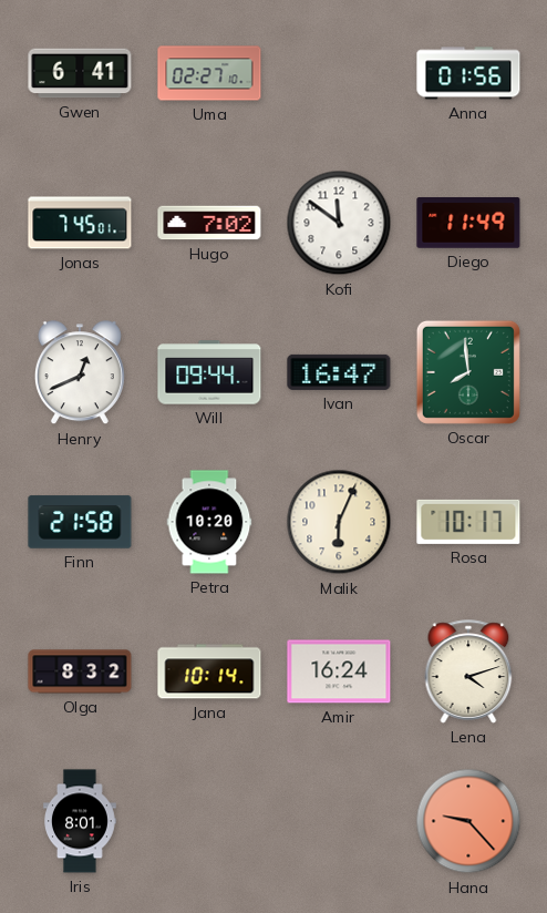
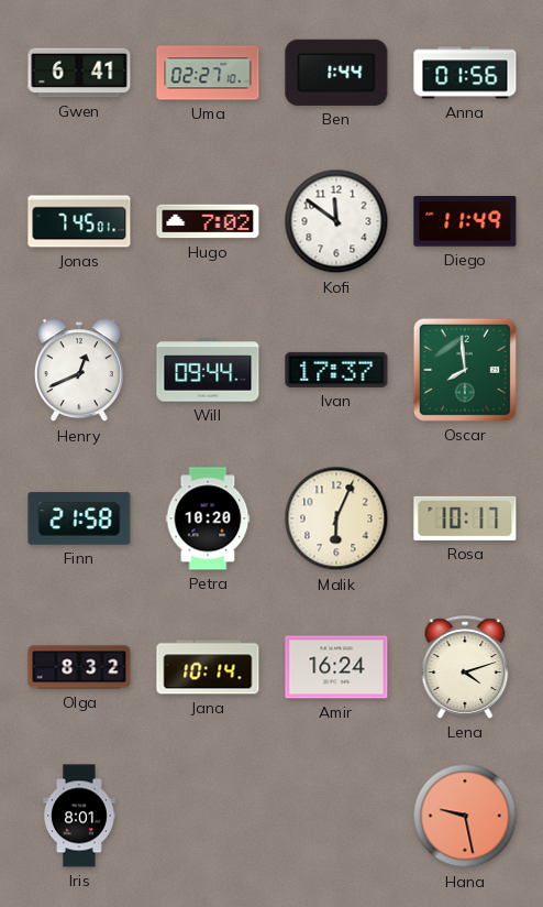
Ben: none -> 1:44
Ivan: 16:47 -> 17:37
Hana: 9:23 -> 9:28
